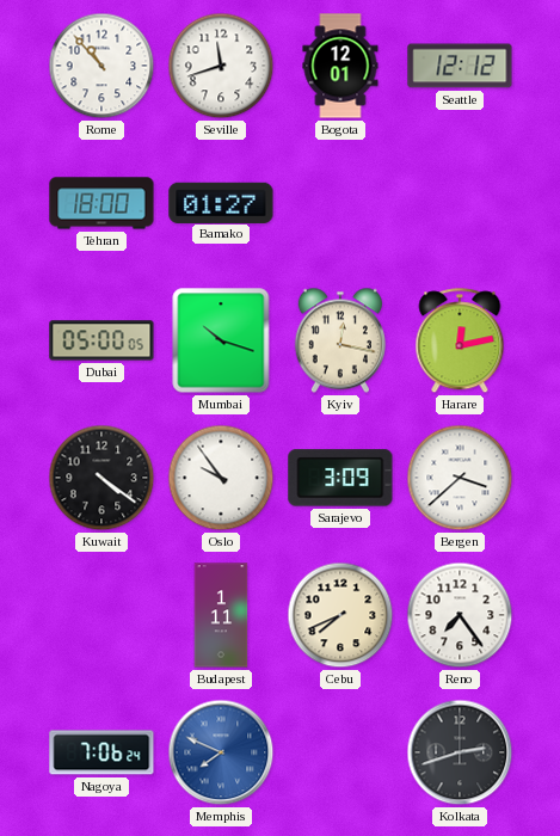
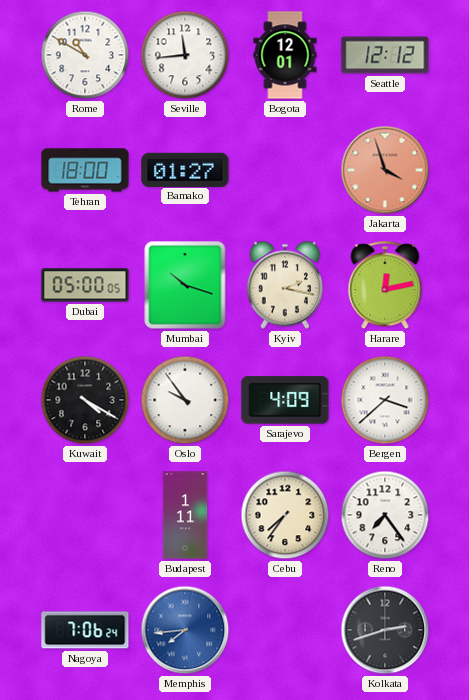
Rome: 10:53 -> 10:50
Seville: 11:42 -> 11:44
Jakarta: none -> 3:57
Kyiv: 12:17 -> 2:17
Kuwait: 4:21 -> 4:20
Sarajevo: 3:09 -> 4:09
Cebu: 7:41 -> 7:36
Memphis: 7:49 -> 7:44
